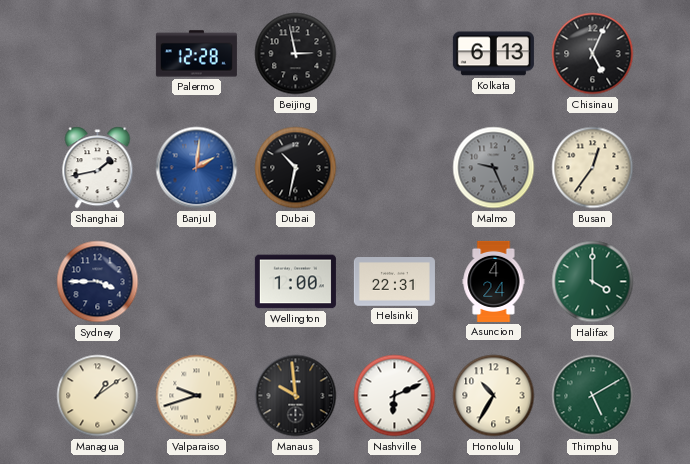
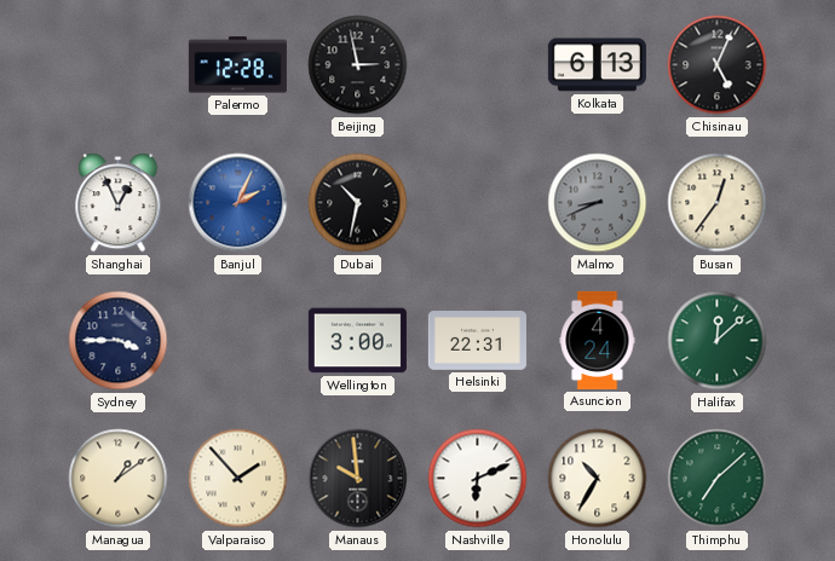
Shanghai: 1:43 -> 12:56
Banjul: 2:01 -> 2:04
Malmo: 9:26 -> 8:41
Wellington: 1:00 -> 3:00
Halifax: 4:00 -> 12:08
Valparaiso: 9:42 -> 1:53
Thimphu: 5:10 -> 7:08
